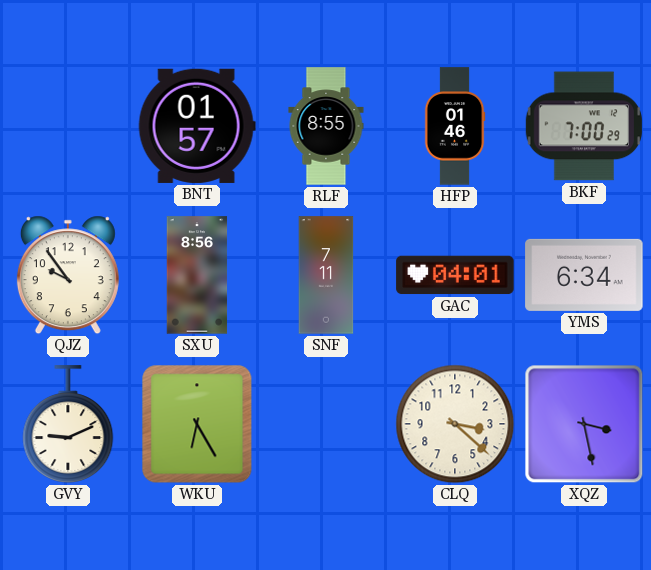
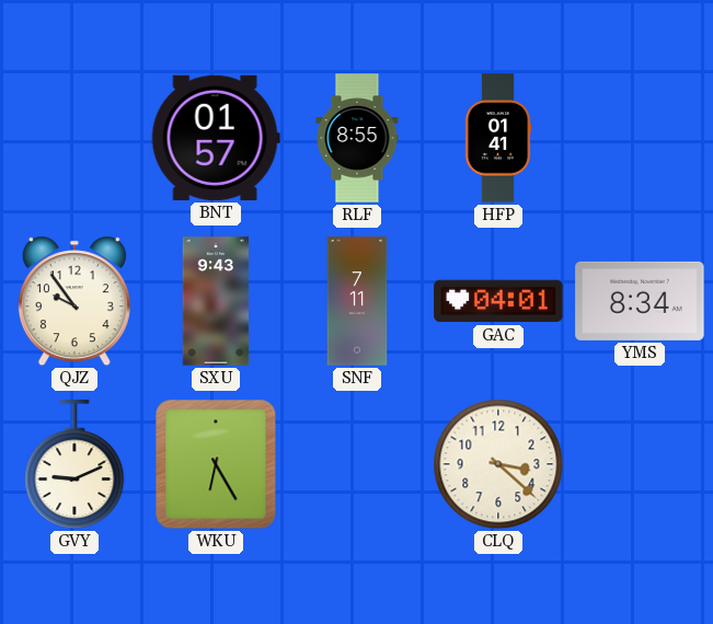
HFP: 01:46 -> 01:41
BKF: 7:00 -> none
SXU: 8:56 -> 9:43
YMS: 6:34 -> 8:34
XQZ: 3:28 -> none
